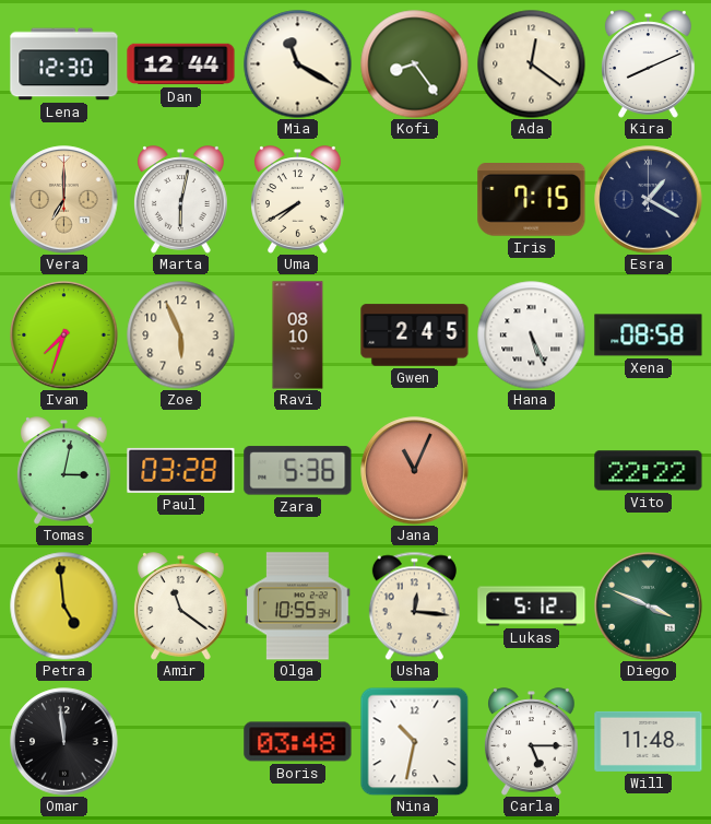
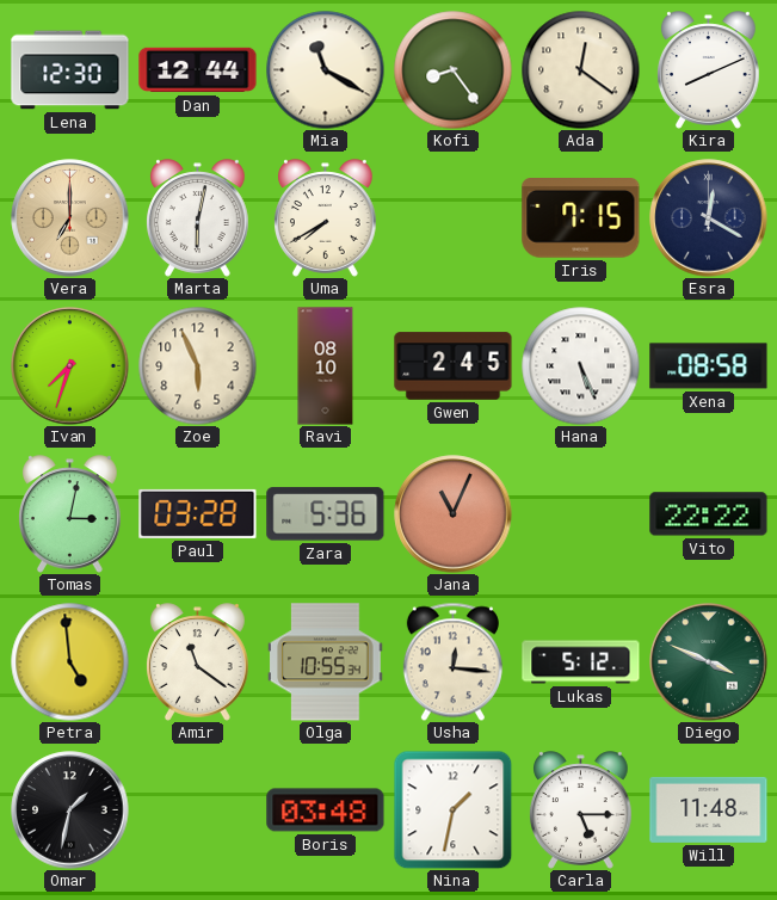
Esra: 1:20 -> 12:20
Omar: 11:59 -> 1:32
Nina: 10:32 -> 1:32
